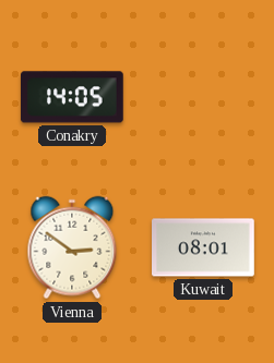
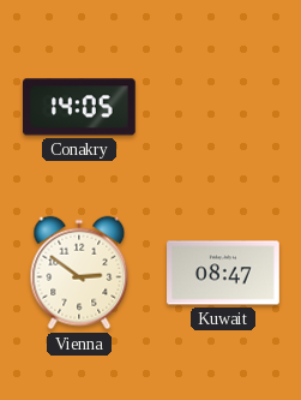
Kuwait: 08:01 -> 08:47
